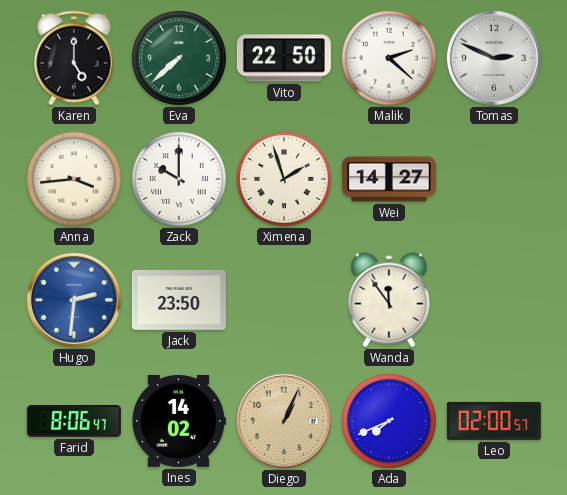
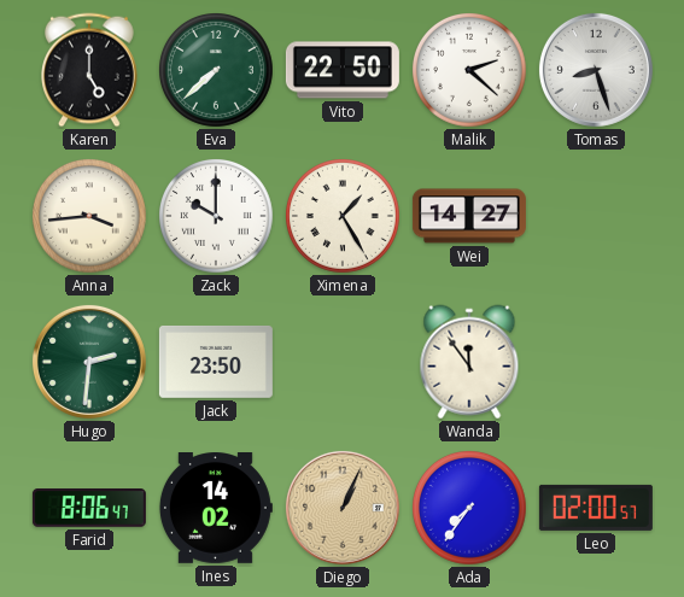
Tomas: 2:49 -> 8:27
Ximena: 1:57 -> 1:25
Hugo dial: blue -> green
Ada: 7:41 -> 7:36
